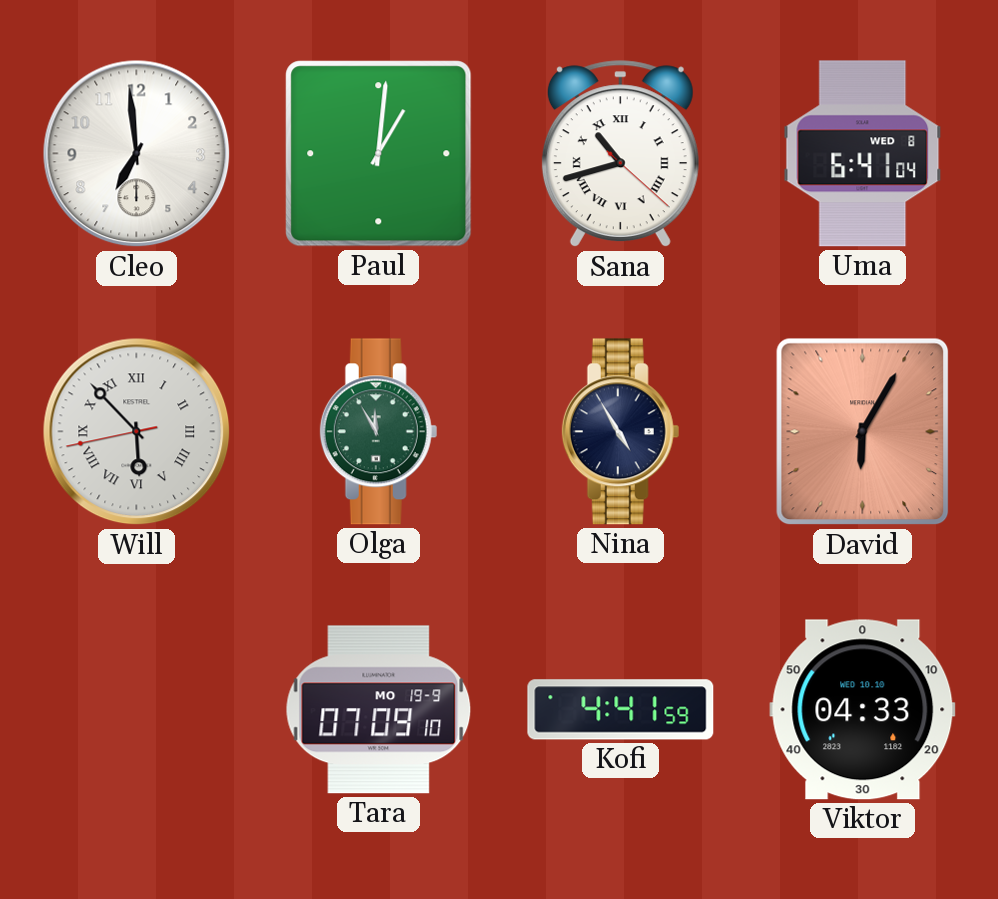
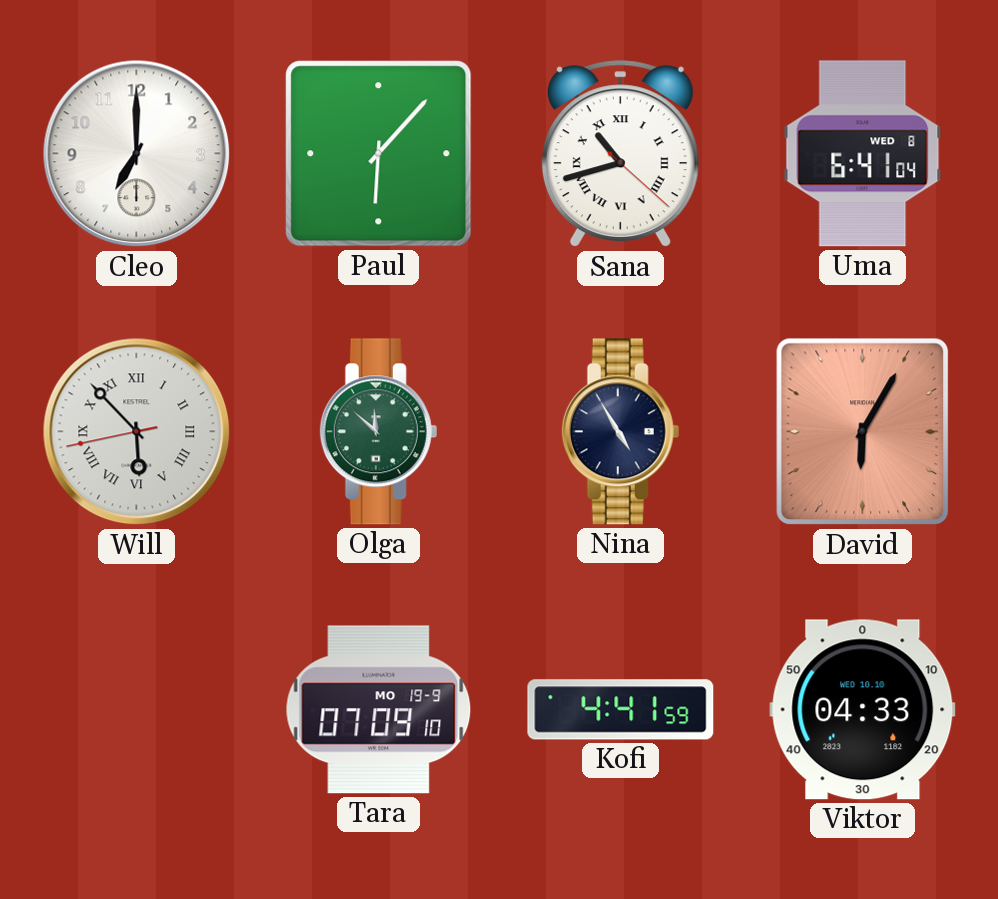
Cleo: 6:59 -> 7:00
Paul: 1:01 -> 6:07
Olga: 11:55 -> 11:52
